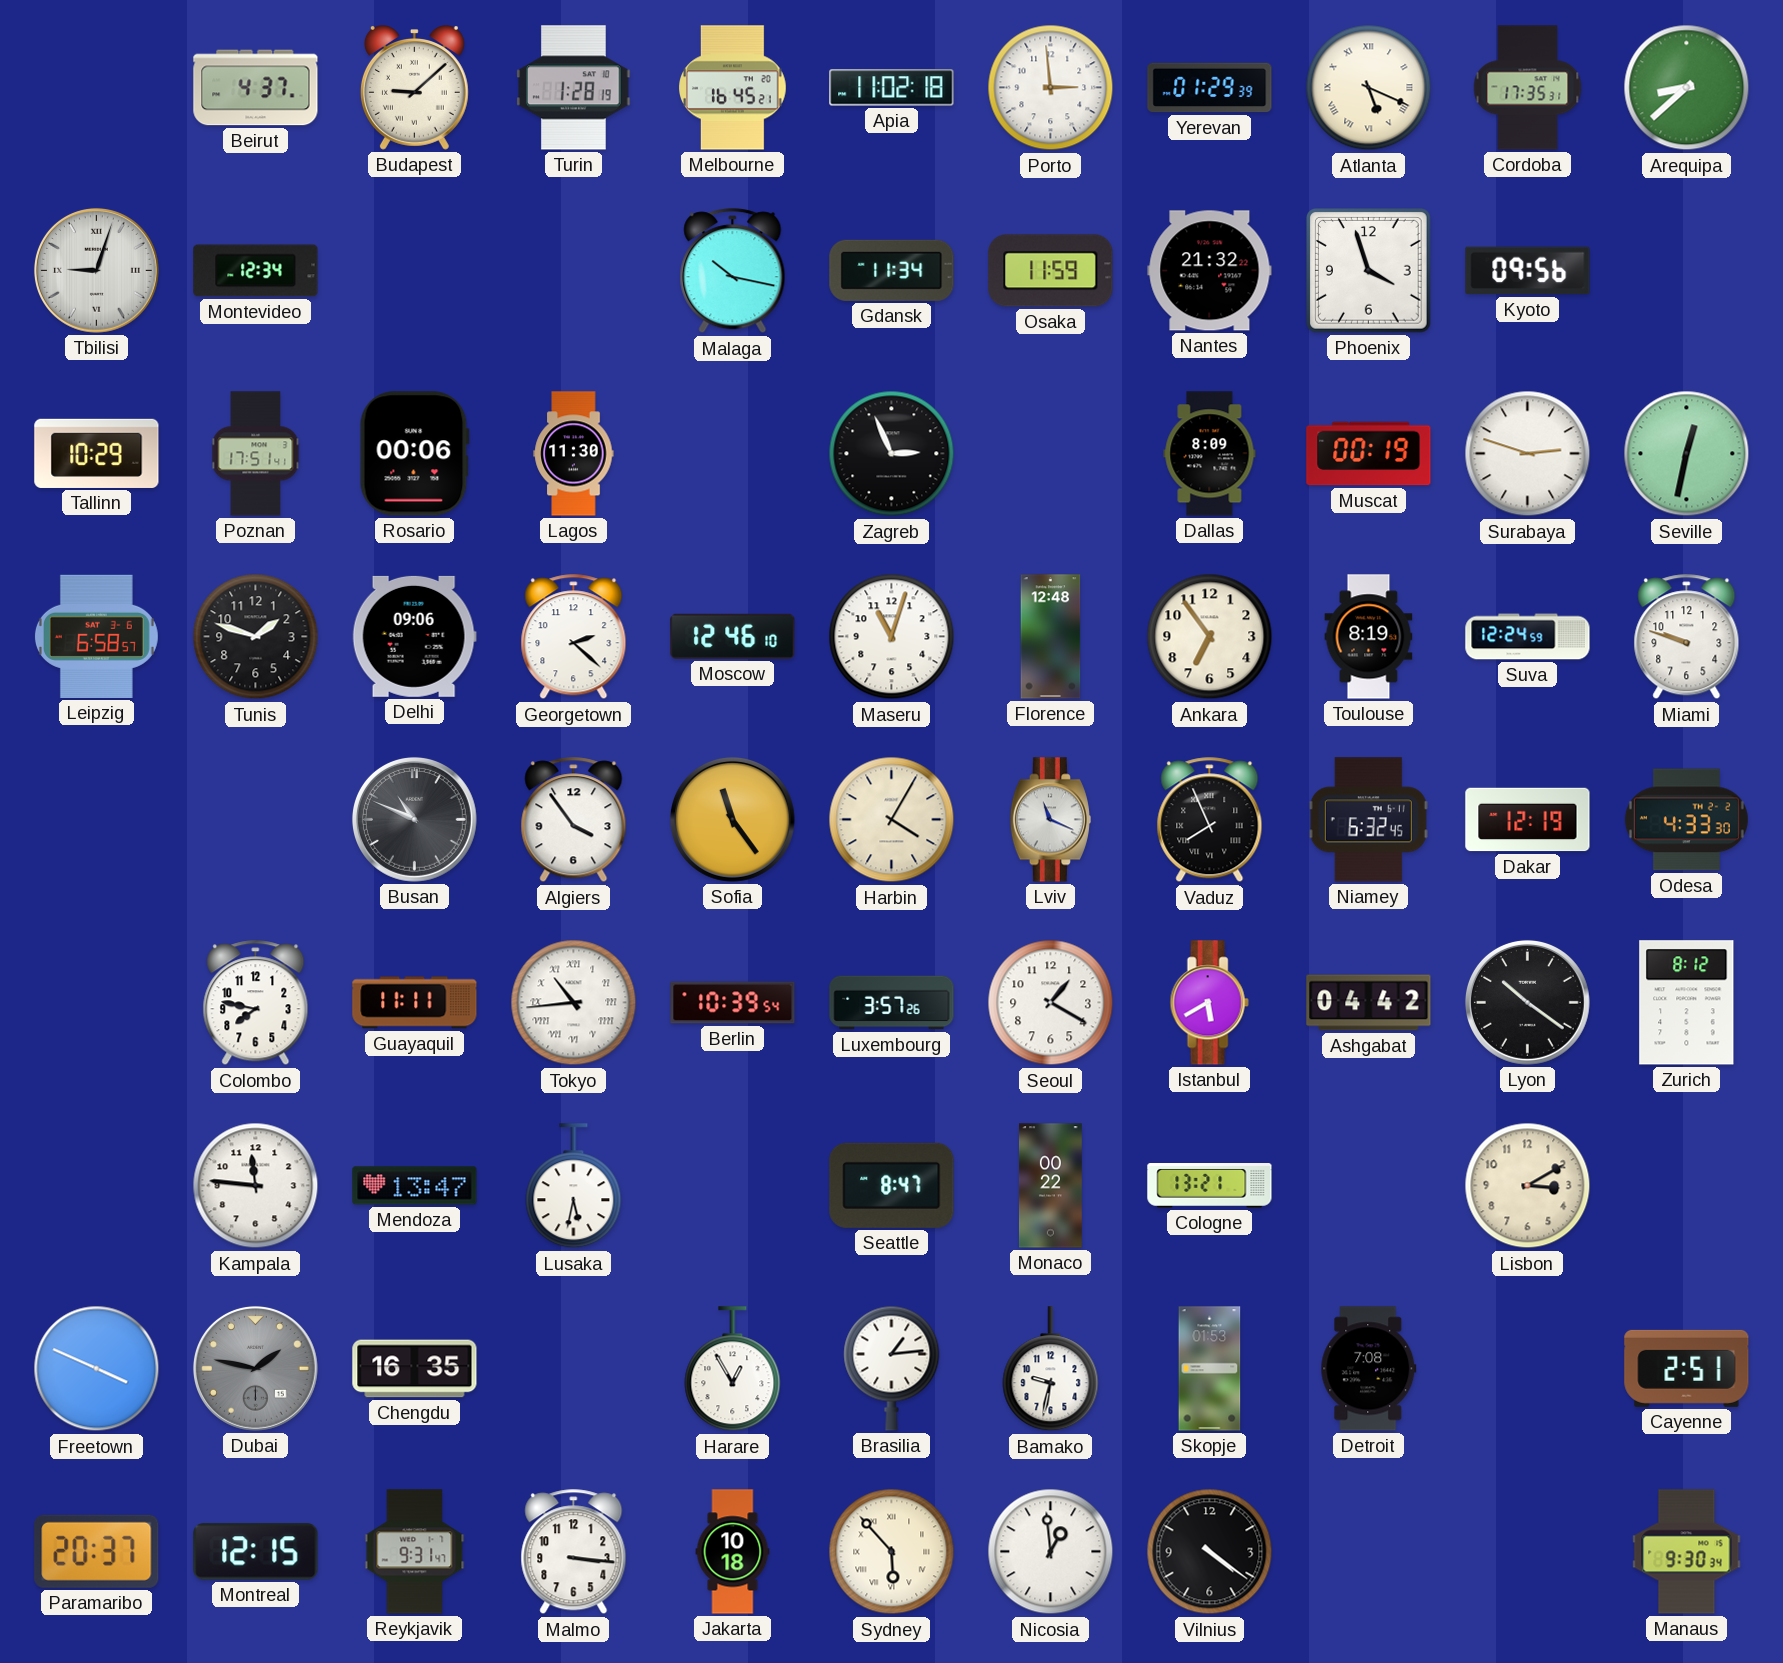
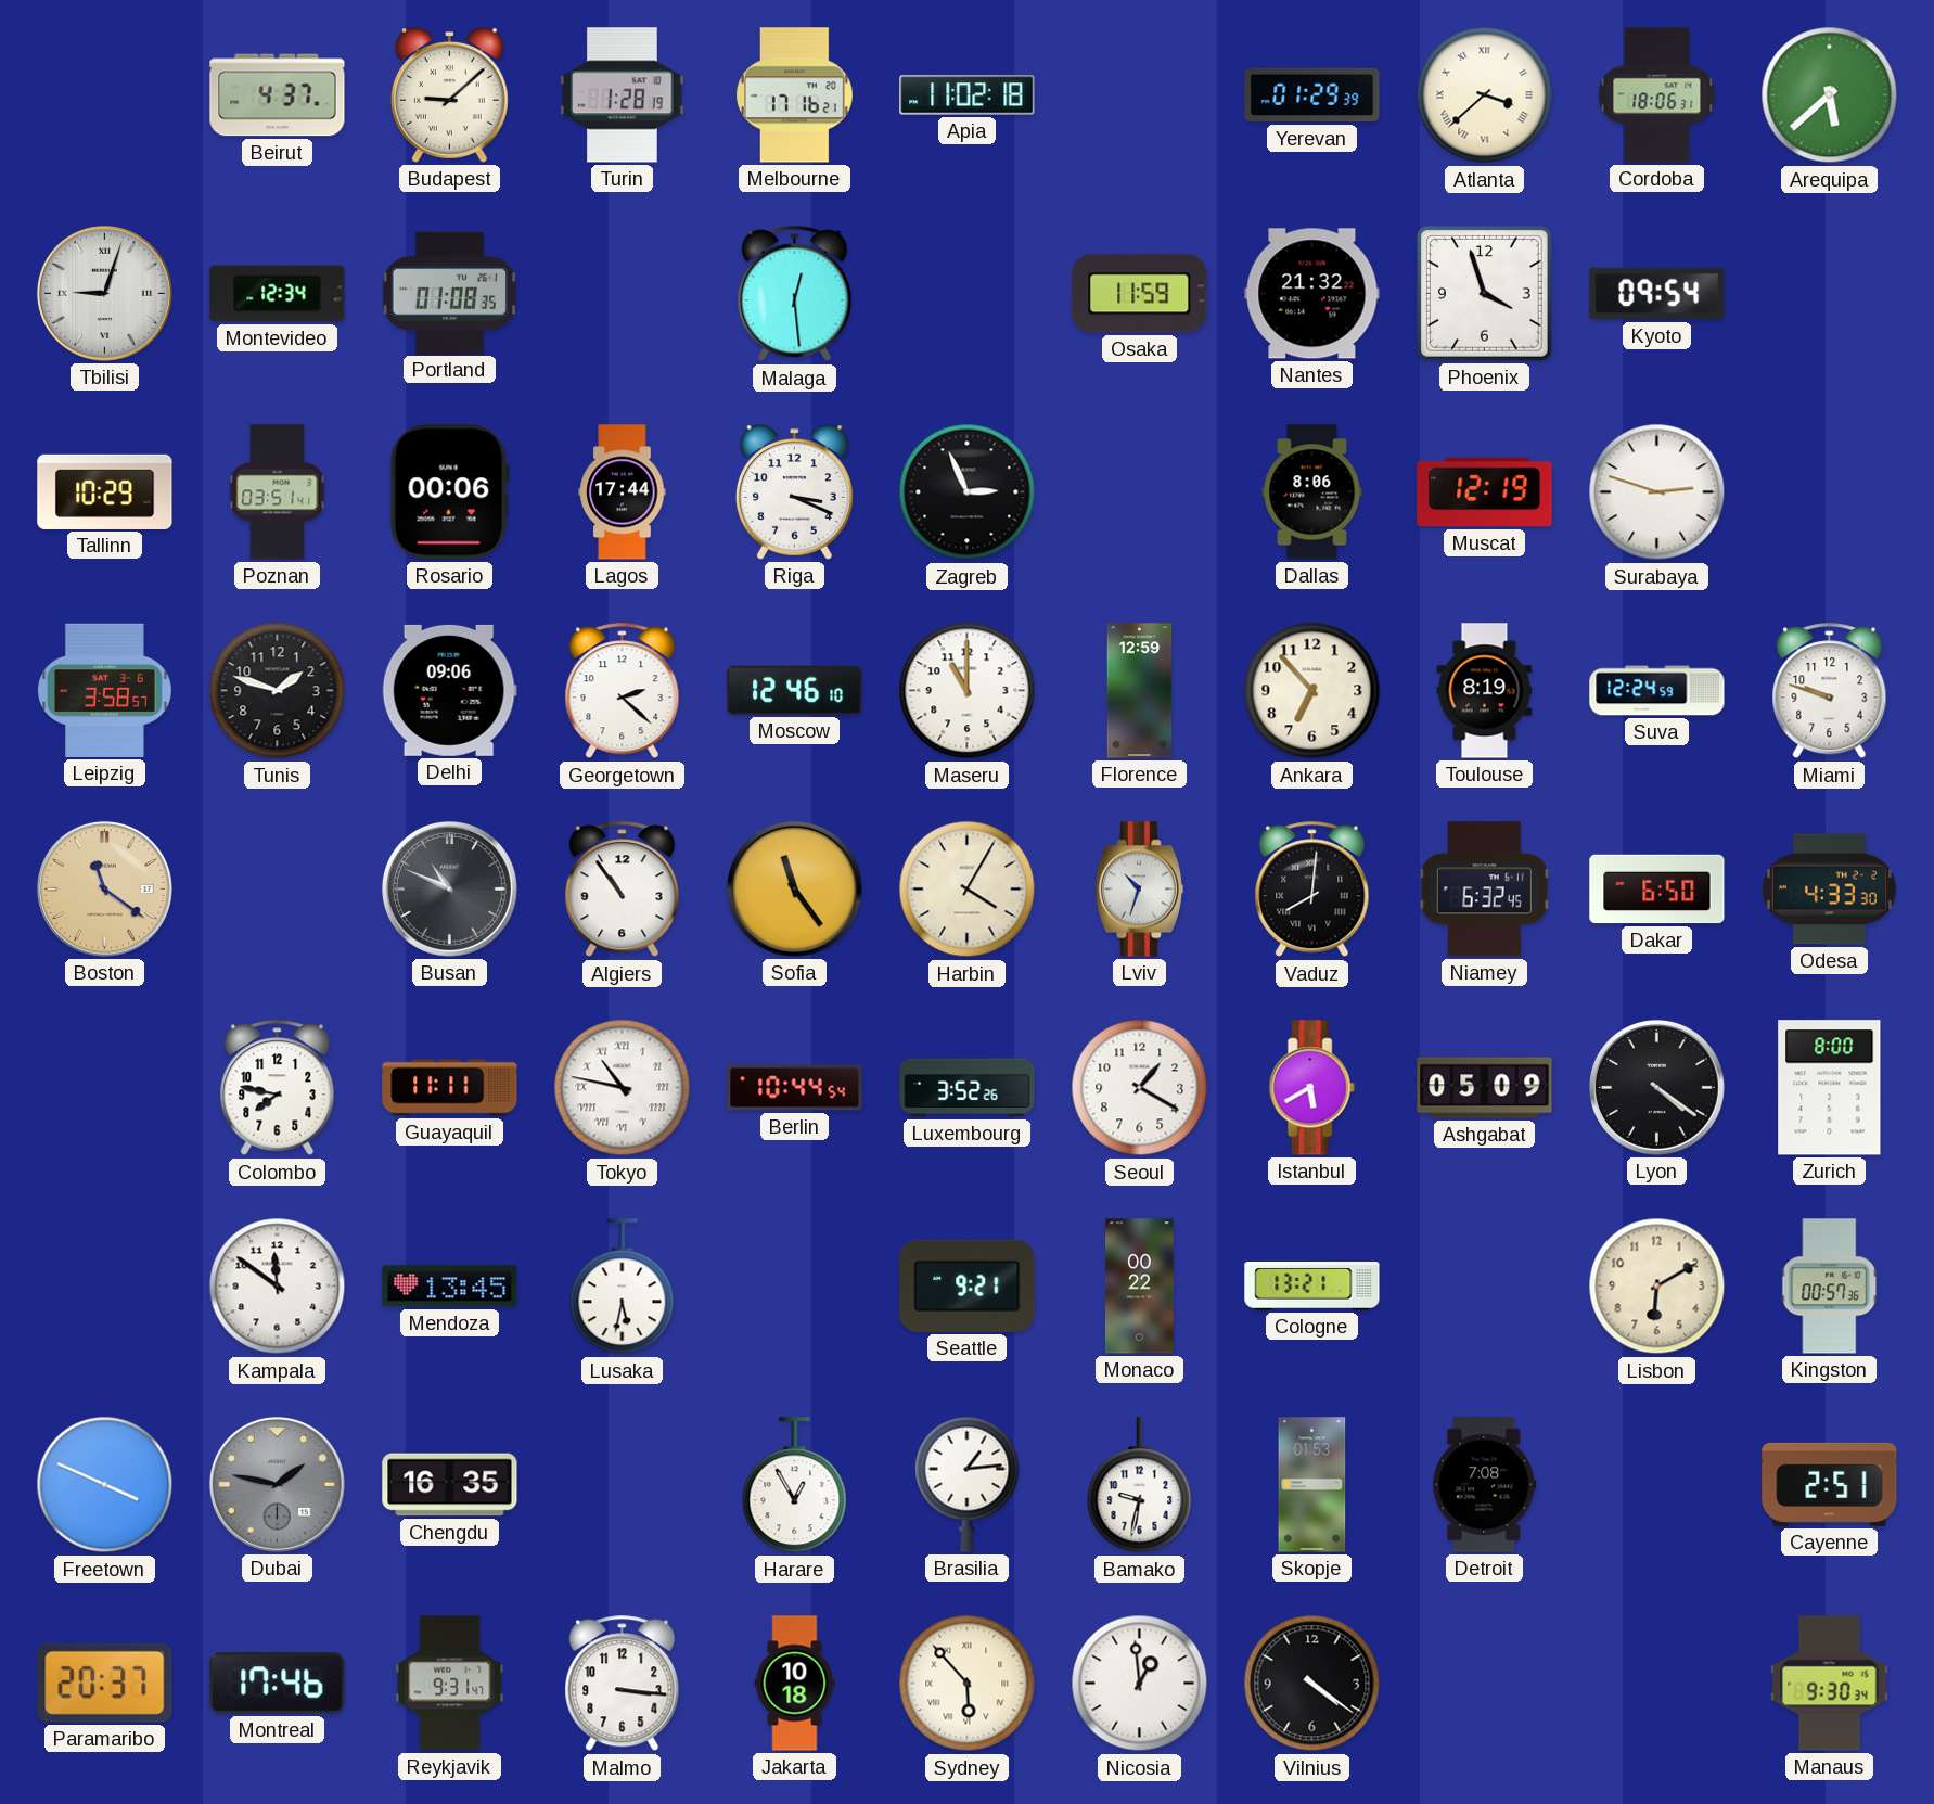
Melbourne: 16:45 -> 17:16
Porto: 2:59 -> none
Atlanta: 5:19 -> 3:38
Cordoba: 17:35 -> 18:06
Arequipa: 8:38 -> 5:38
Portland: none -> 01:08
Malaga: 10:17 -> 12:29
Gdansk: 11:34 -> none
Kyoto: 09:56 -> 09:54
Poznan: 17:51 -> 03:51
Lagos: 11:30 -> 17:44
Riga: none -> 3:19
Dallas: 8:09 -> 8:06
Muscat: 00:19 -> 12:19
Seville: 12:32 -> none
Leipzig: 6:58 -> 3:58
Maseru: 11:03 -> 11:00
Florence: 12:48 -> 12:59
Ankara: 6:54 -> 6:53
Boston: none -> 11:21
Algiers: 3:54 -> 10:54
Lviv: 11:19 -> 10:33
Vaduz: 7:56 -> 8:01
Dakar: 12:19 -> 6:50
Tokyo: 10:44 -> 10:47
Berlin: 10:39 -> 10:44
Luxembourg: 3:57 -> 3:52
Ashgabat: 04:42 -> 05:09
Lyon: 10:21 -> 4:21
Zurich: 8:12 -> 8:00
Kampala: 11:46 -> 11:51
Mendoza: 13:47 -> 13:45
Seattle: 8:47 -> 9:21
Lisbon: 3:10 -> 6:10
Kingston: none -> 00:57
Montreal: 12:15 -> 17:46
